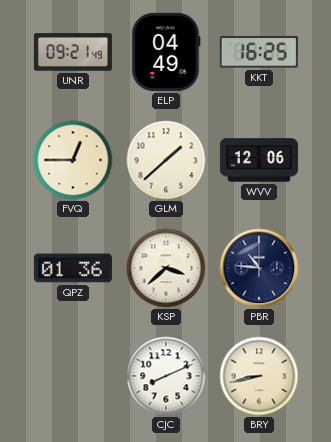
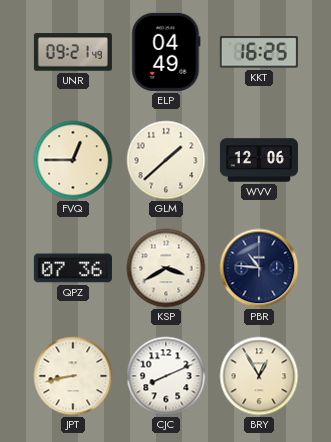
QPZ: 01:36 -> 07:36
KSP: 3:38 -> 3:40
JPT: none -> 8:43
BRY: 8:43 -> 12:55
